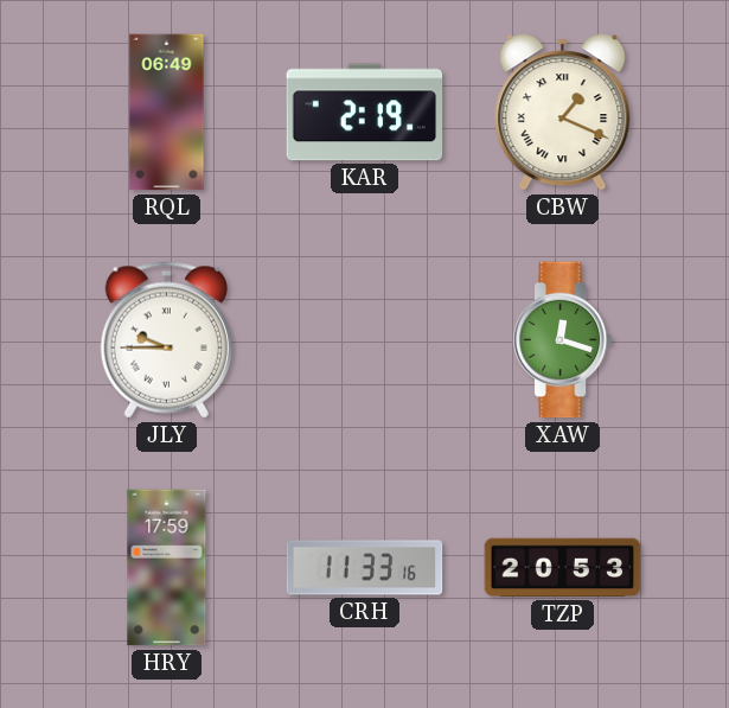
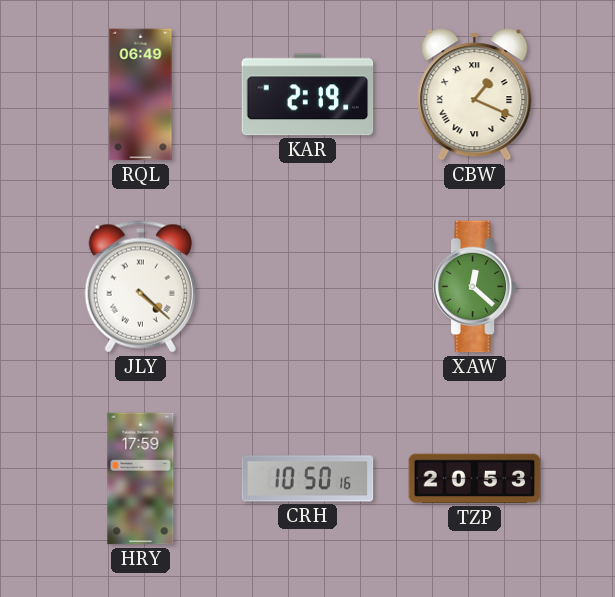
JLY: 9:45 -> 4:22
XAW: 12:18 -> 12:22
CRH: 11:33 -> 10:50
